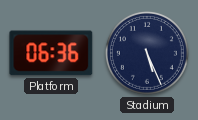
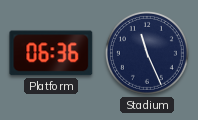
Stadium: 5:26 -> 11:26
